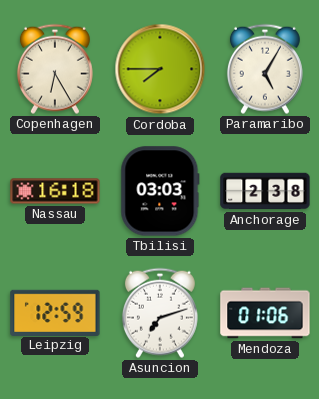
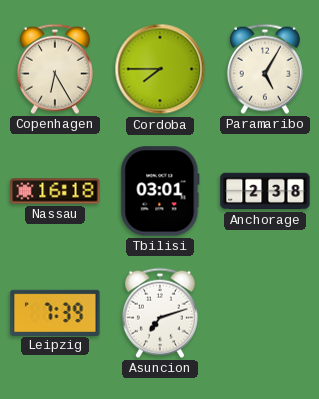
Tbilisi: 03:03 -> 03:01
Leipzig: 12:59 -> 7:39
Mendoza: 01:06 -> none
